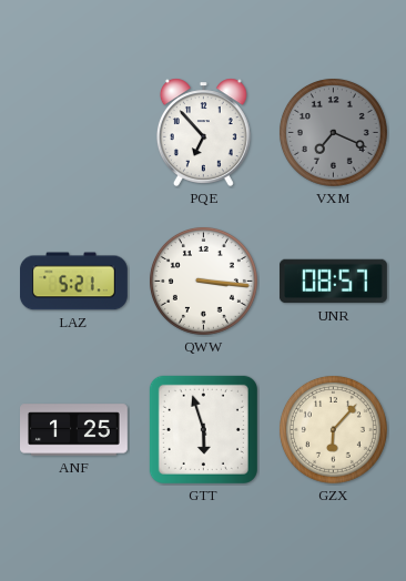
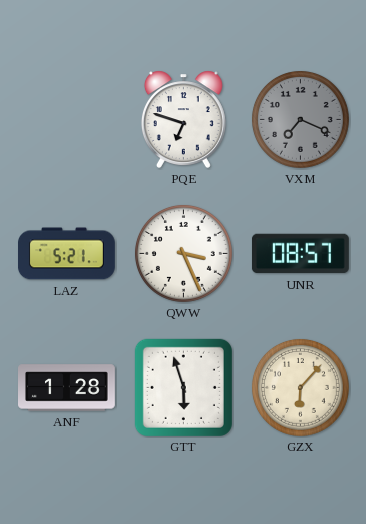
PQE: 6:53 -> 6:48
QWW: 3:16 -> 3:26
ANF: 1:25 -> 1:28
